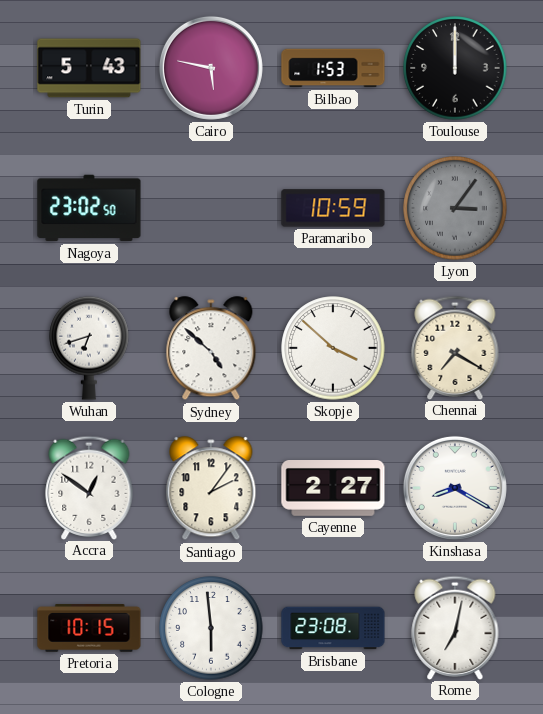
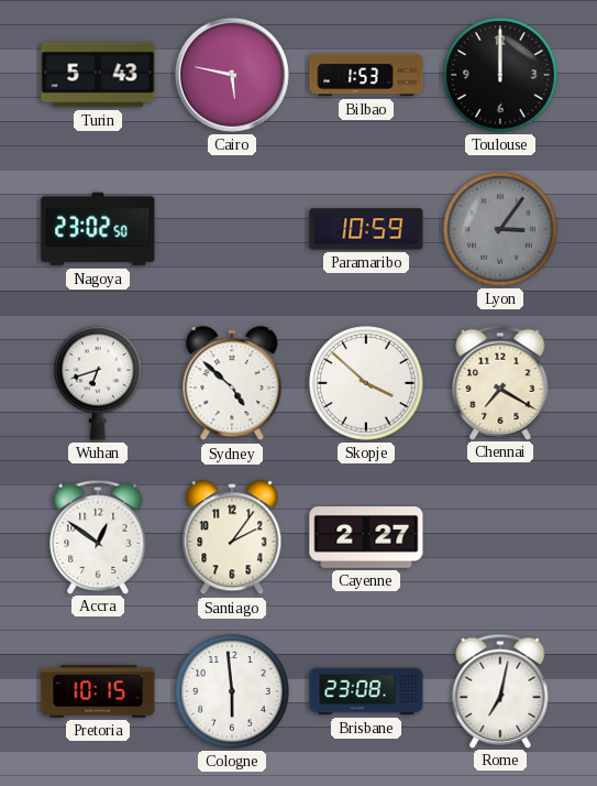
Kinshasa: 8:20 -> none
